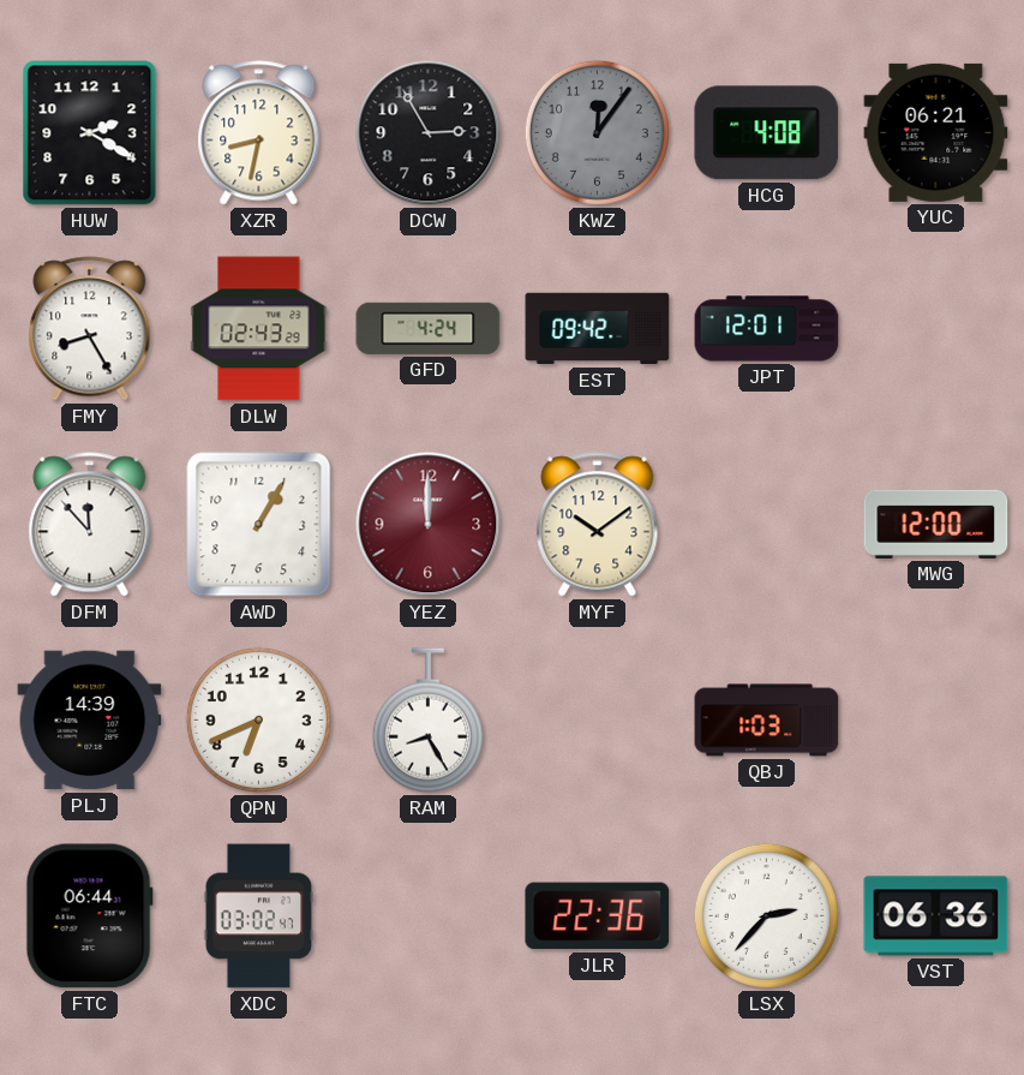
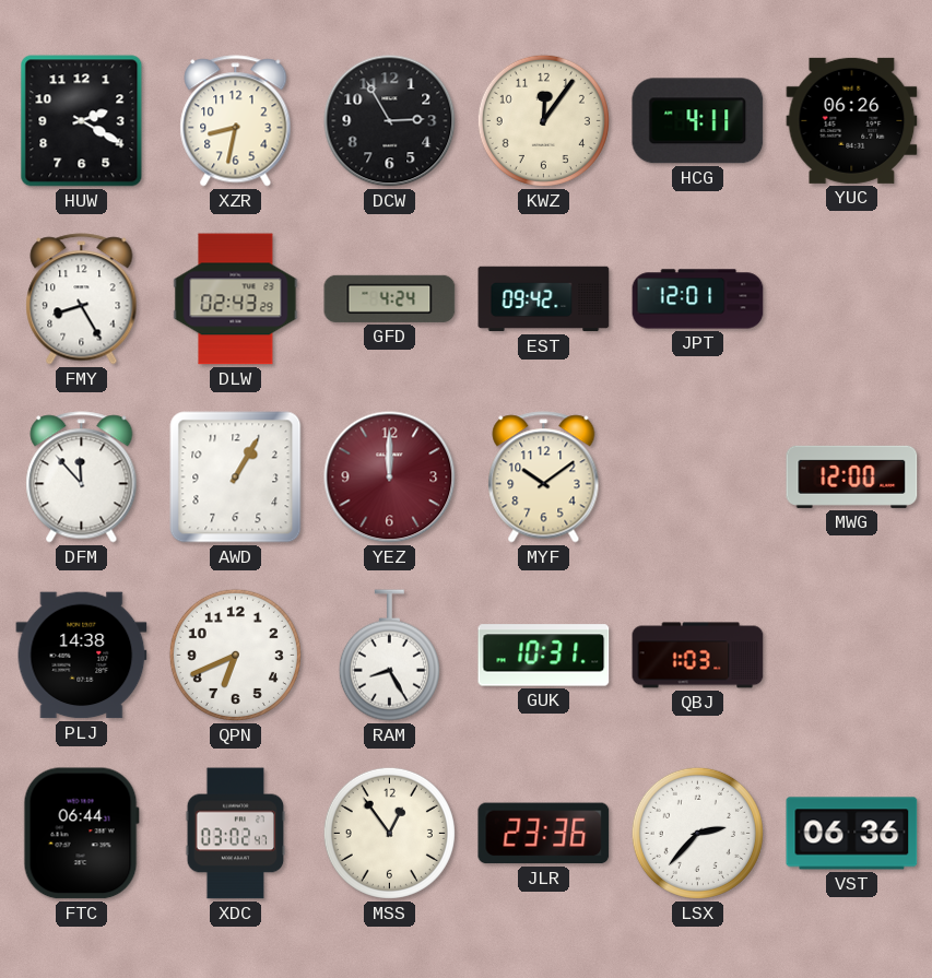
KWZ dial: grey -> cream
HCG: 4:08 -> 4:11
YUC: 06:21 -> 06:26
PLJ: 14:39 -> 14:38
GUK: none -> 10:31
MSS: none -> 12:54
JLR: 22:36 -> 23:36
